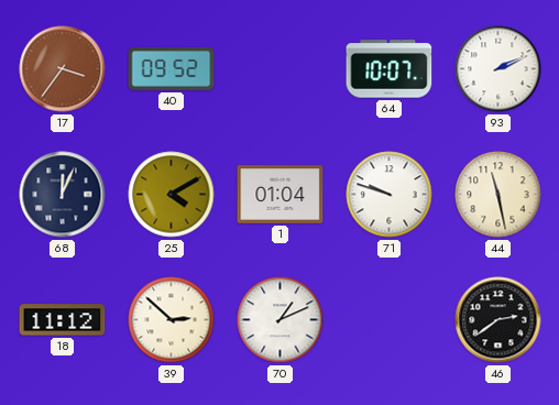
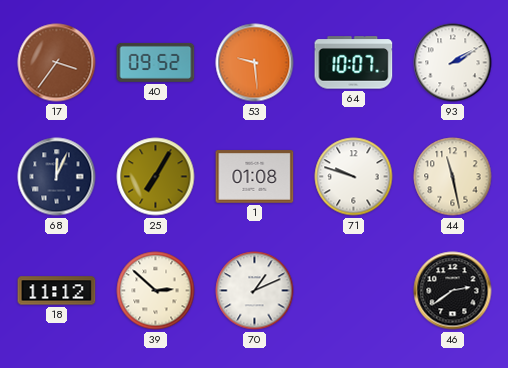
53: none -> 9:29
93: 2:11 -> 2:10
25: 4:10 -> 7:05
1: 01:04 -> 01:08
